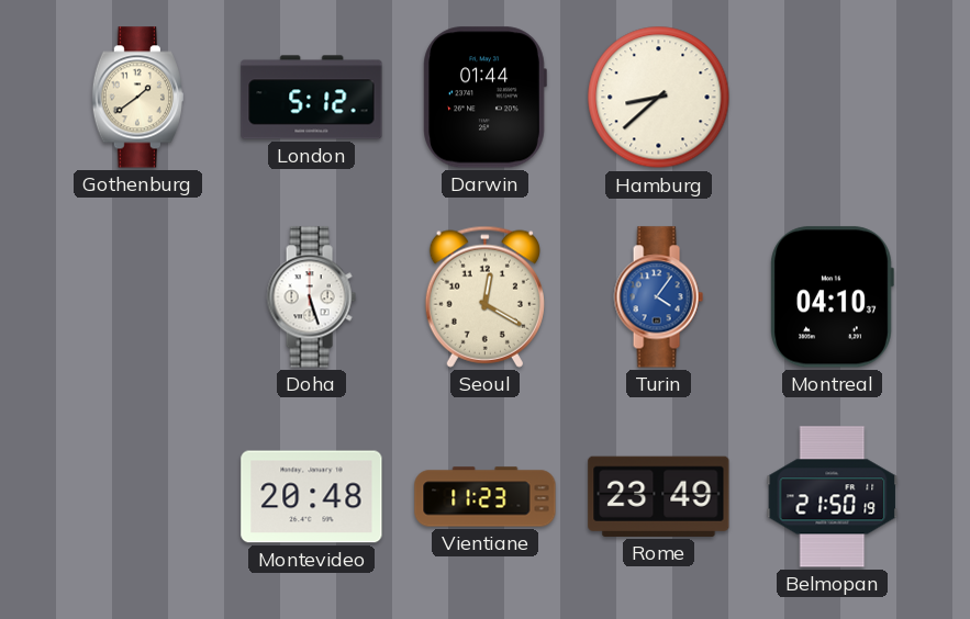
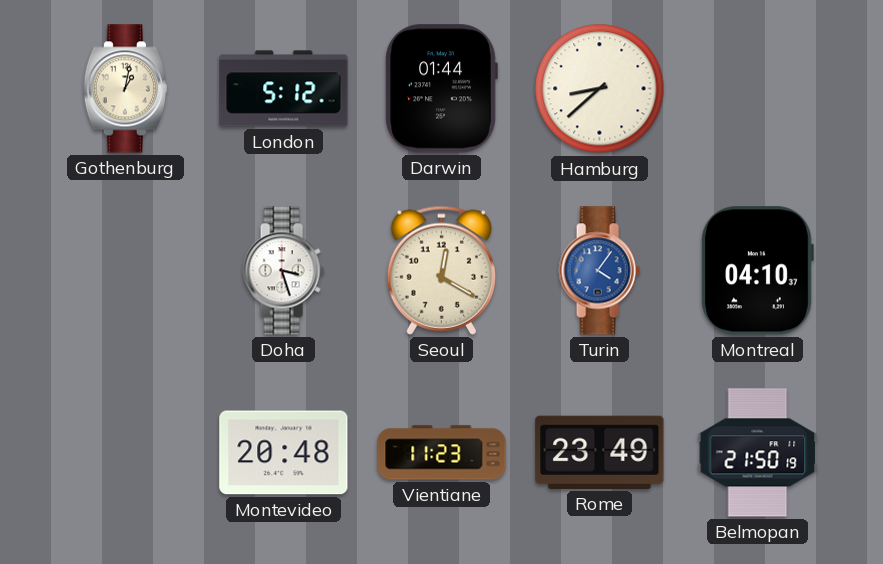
Gothenburg: 1:39 -> 1:02
Doha: 5:27 -> 3:27
